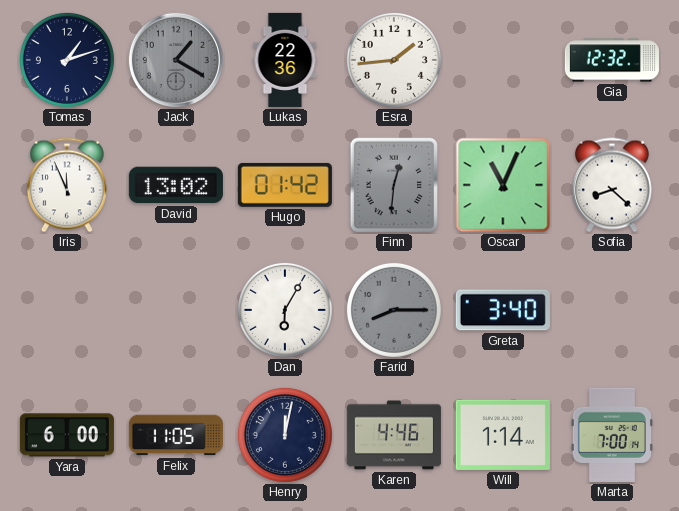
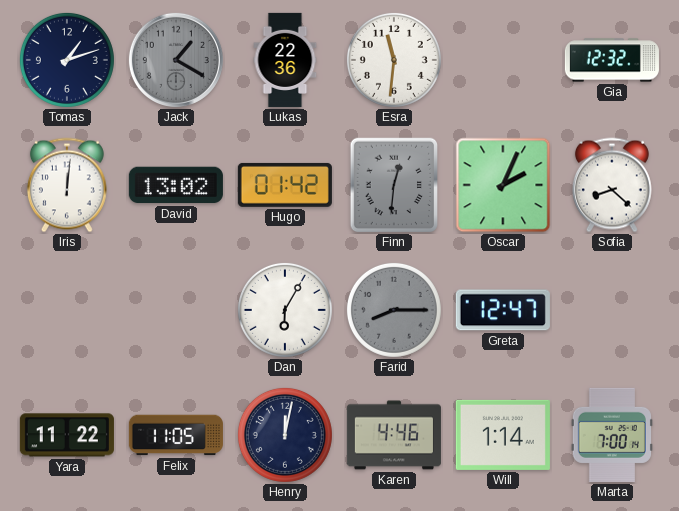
Esra: 1:44 -> 11:31
Iris: 11:56 -> 12:01
Oscar: 11:04 -> 2:04
Greta: 3:40 -> 12:47
Yara: 6:00 -> 11:22
